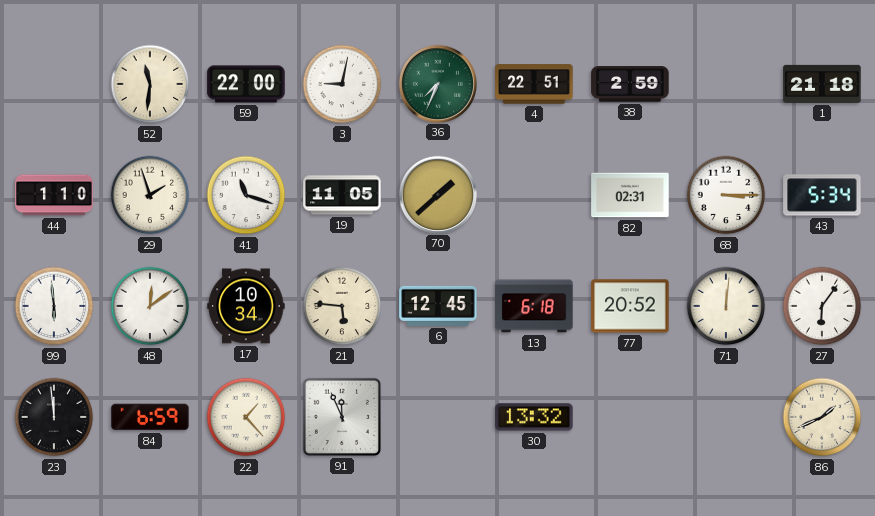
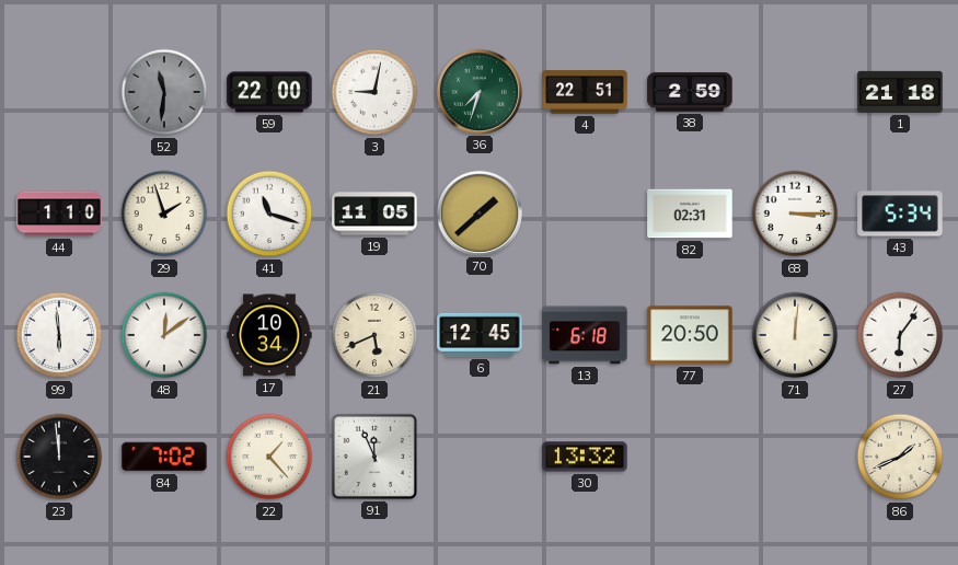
52 dial: cream -> grey
36: 7:34 -> 7:33
21: 5:46 -> 5:41
77: 20:52 -> 20:50
84: 6:59 -> 7:02
